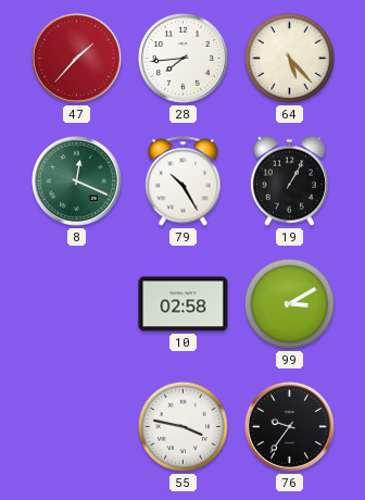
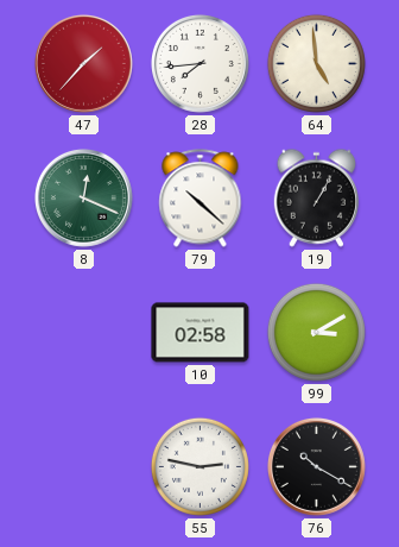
64: 5:23 -> 4:59
79: 10:25 -> 10:22
55: 3:47 -> 2:47
76: 9:36 -> 10:20
